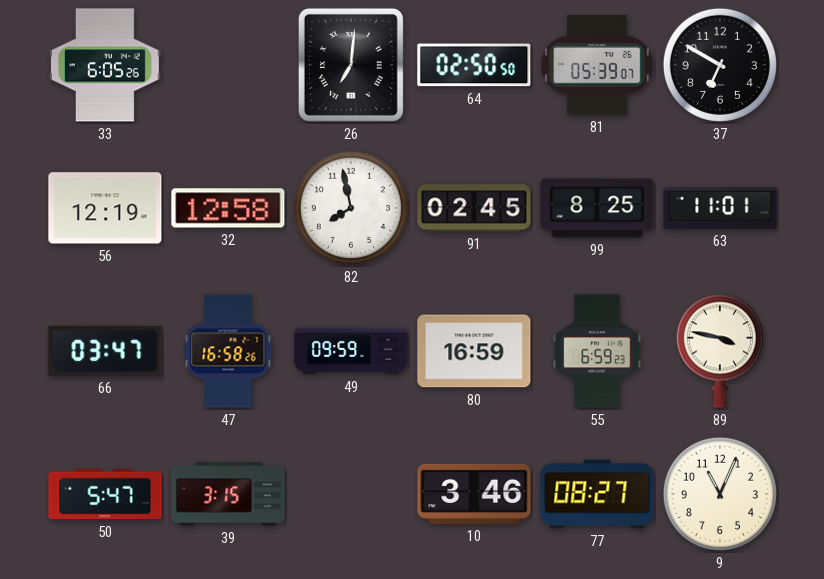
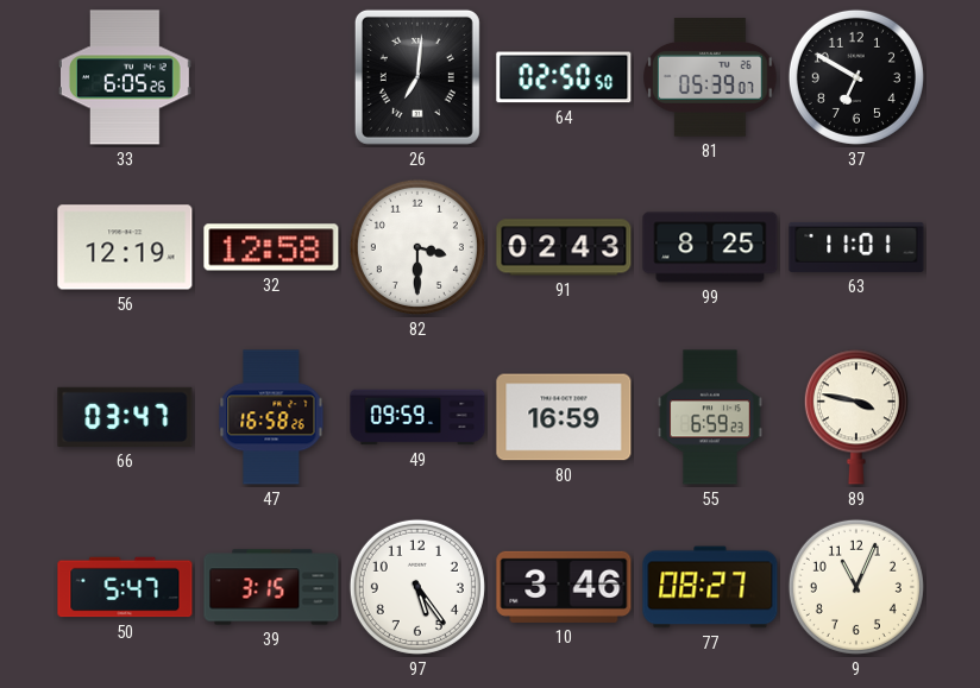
82: 7:58 -> 3:30
91: 02:45 -> 02:43
97: none -> 5:24
